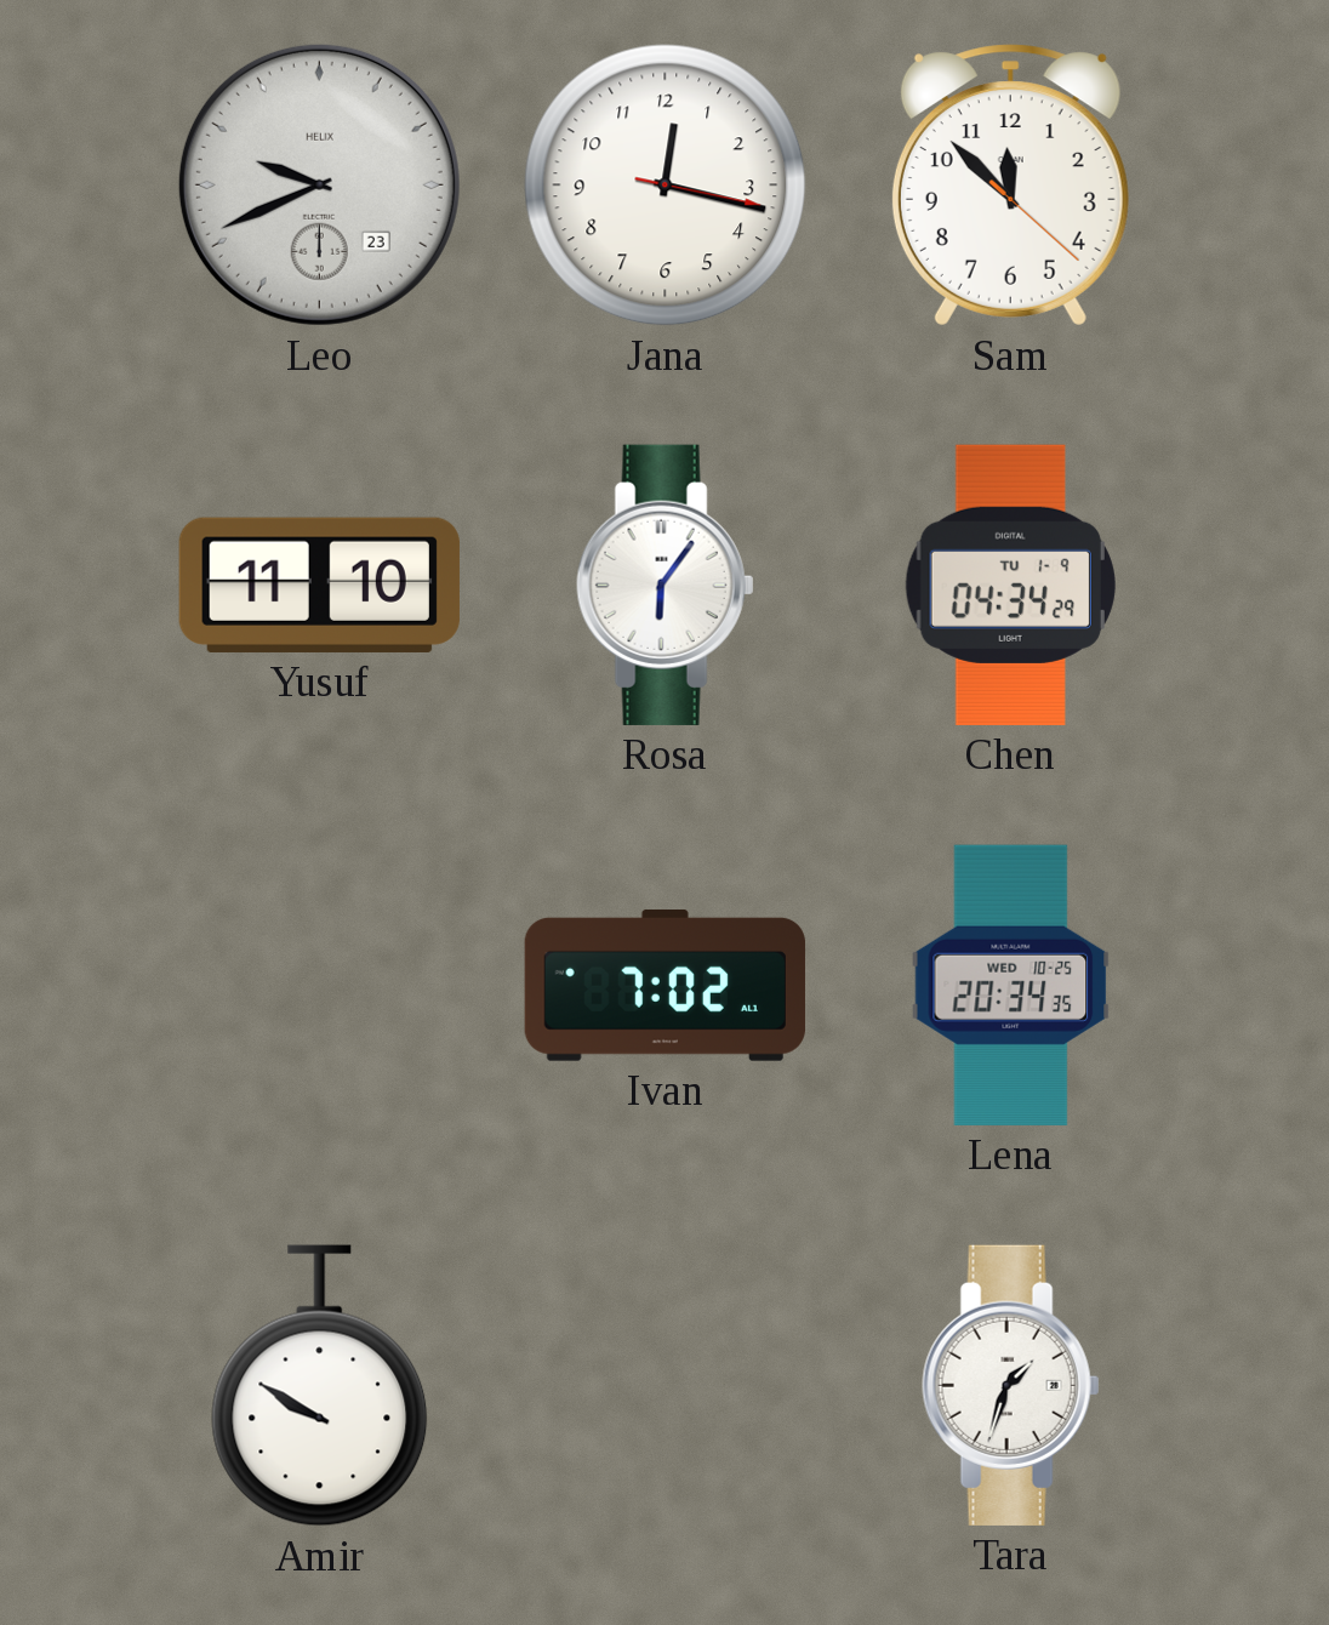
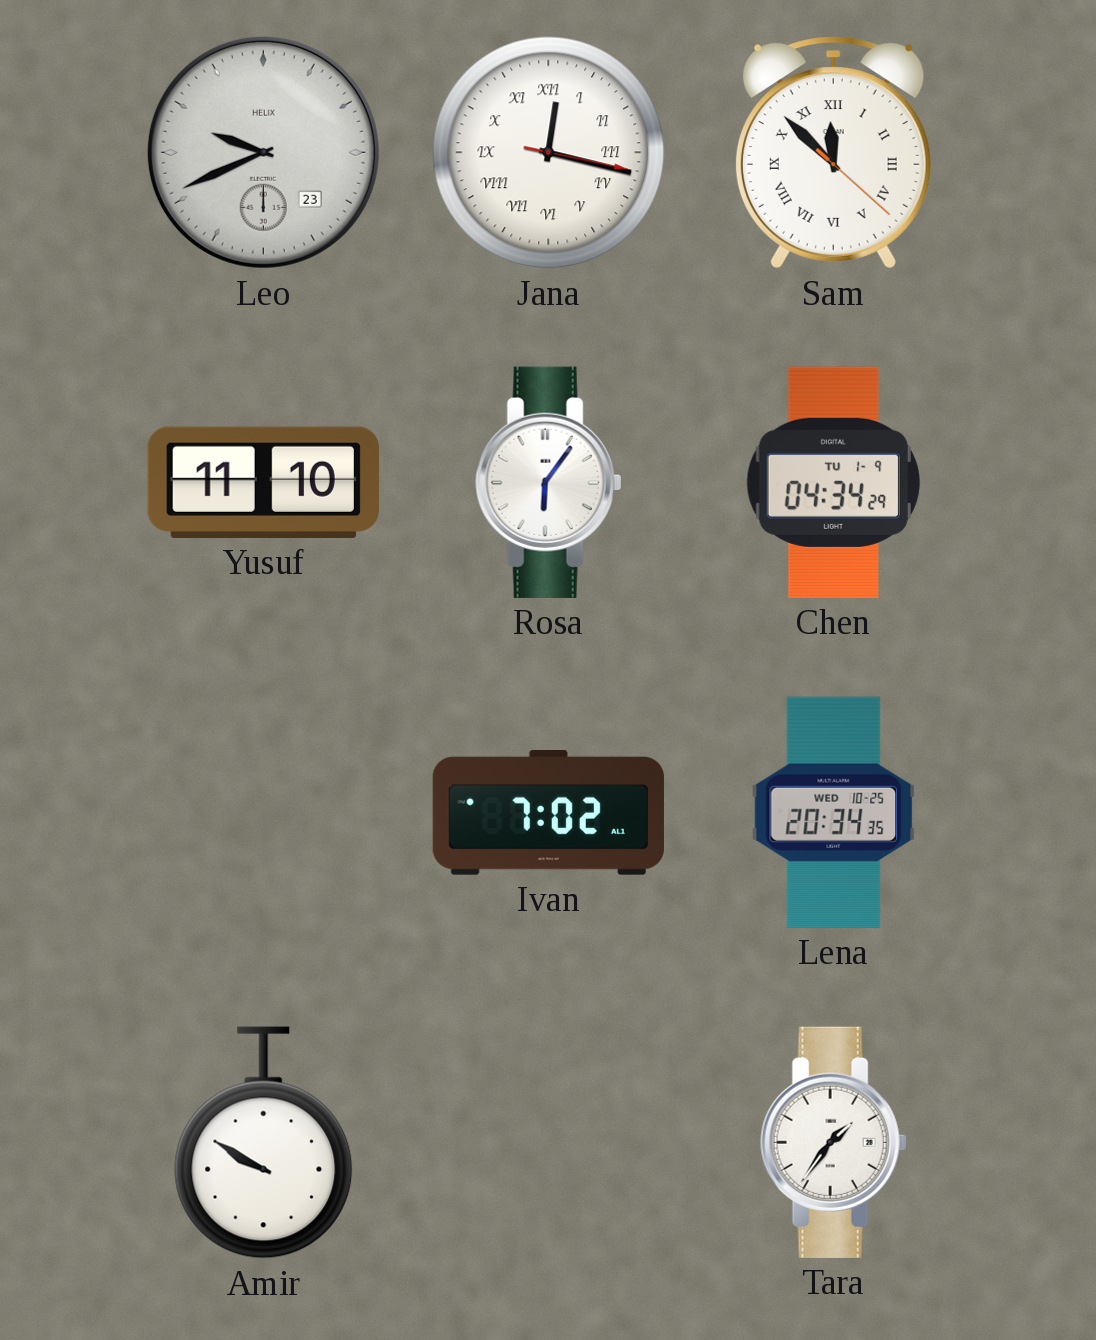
Jana numerals: Arabic -> Roman
Sam numerals: Arabic -> Roman
Tara: 1:33 -> 1:36
